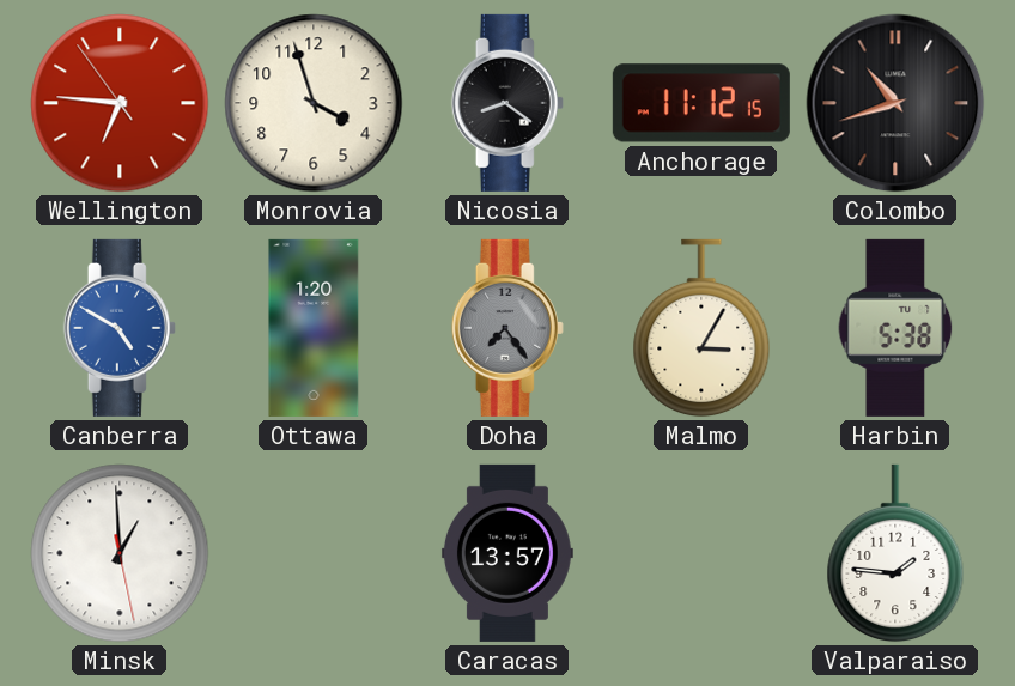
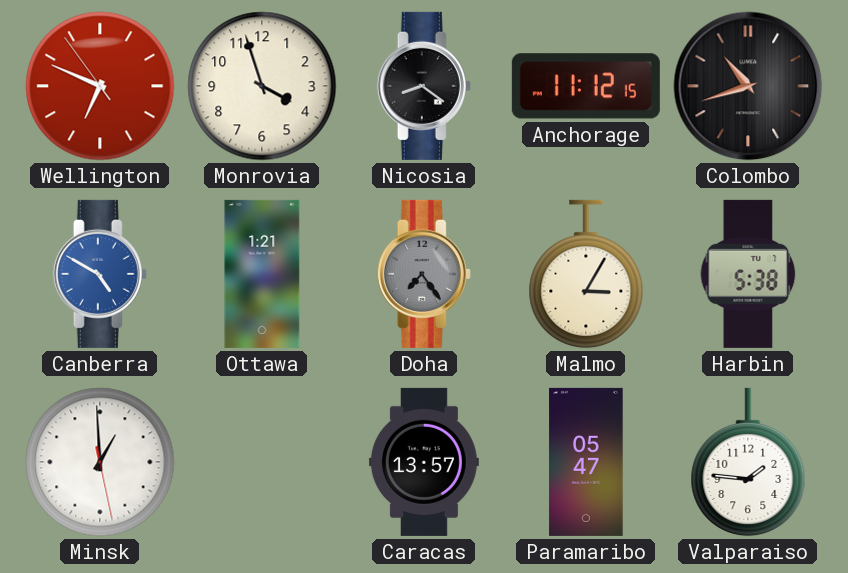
Wellington: 6:45 -> 6:48
Ottawa: 1:20 -> 1:21
Paramaribo: none -> 05:47
